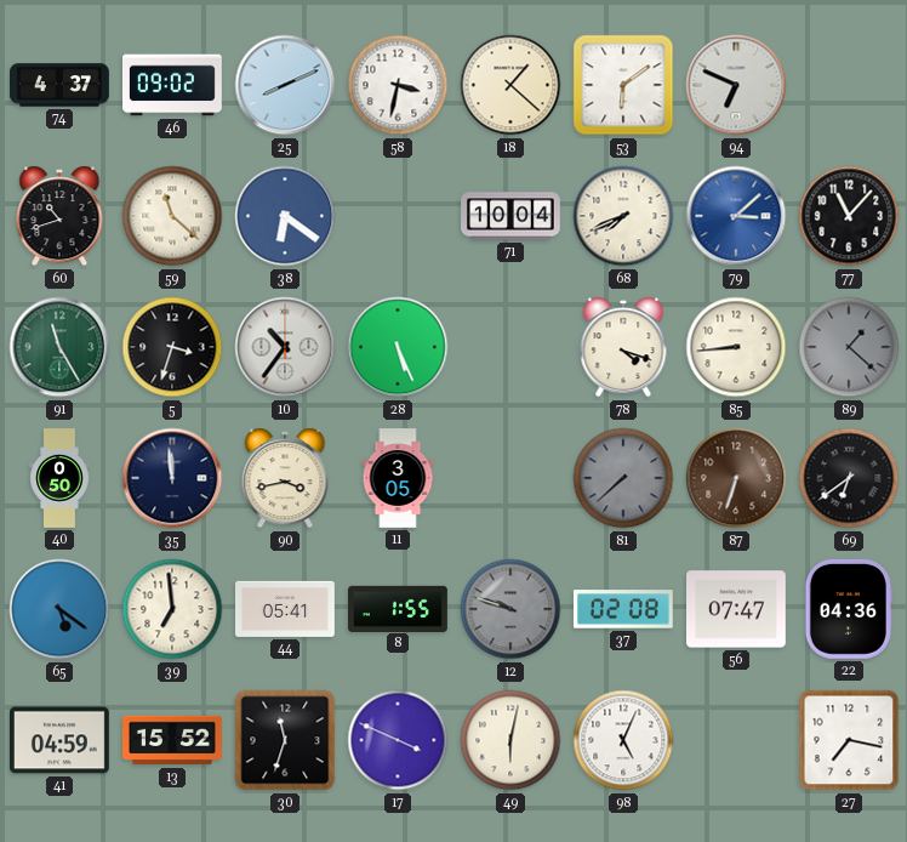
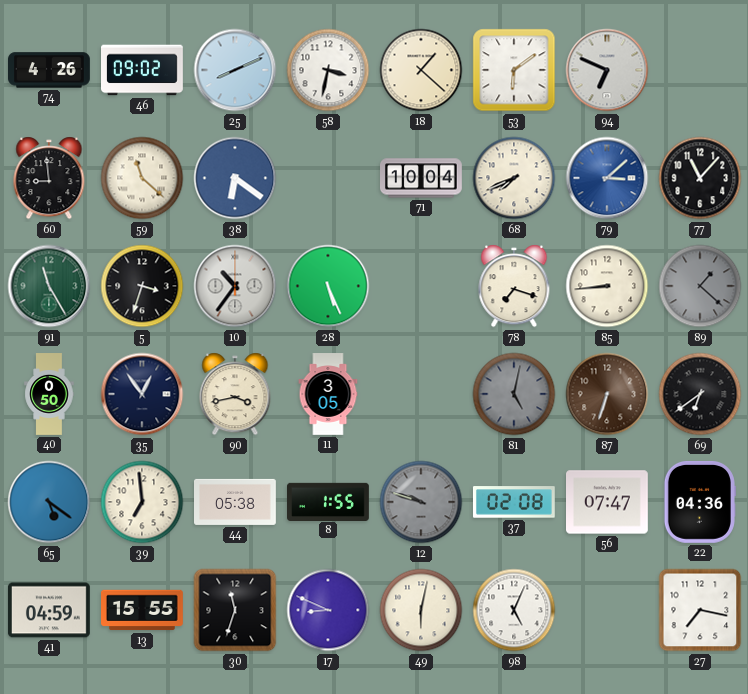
74: 4:37 -> 4:26
60: 10:42 -> 8:59
78: 4:18 -> 7:18
35: 11:59 -> 12:54
81: 7:38 -> 5:02
44: 05:41 -> 05:38
13: 15:52 -> 15:55
17: 3:49 -> 8:49
